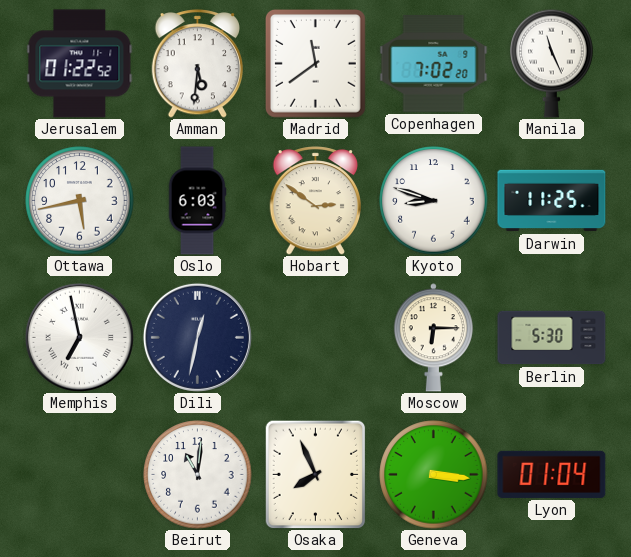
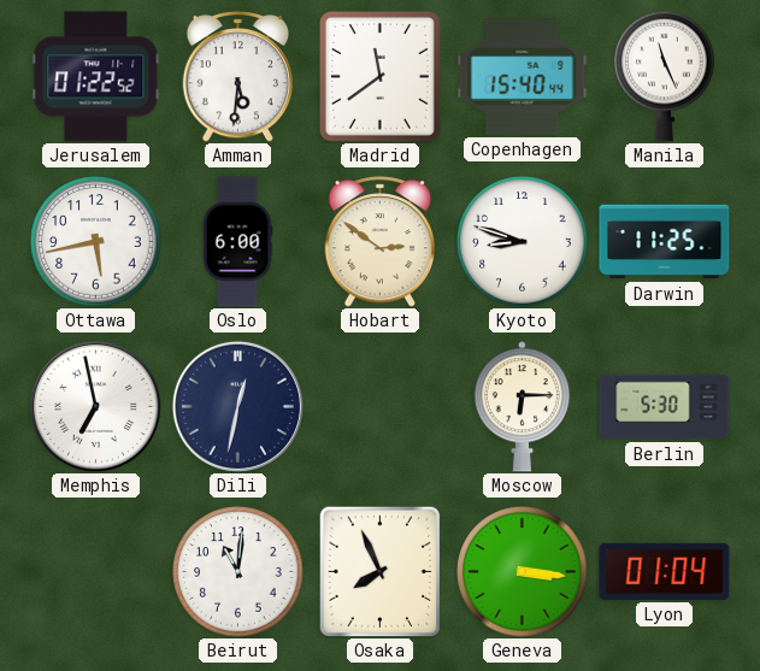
Copenhagen: 7:02 -> 15:40
Oslo: 6:03 -> 6:00
